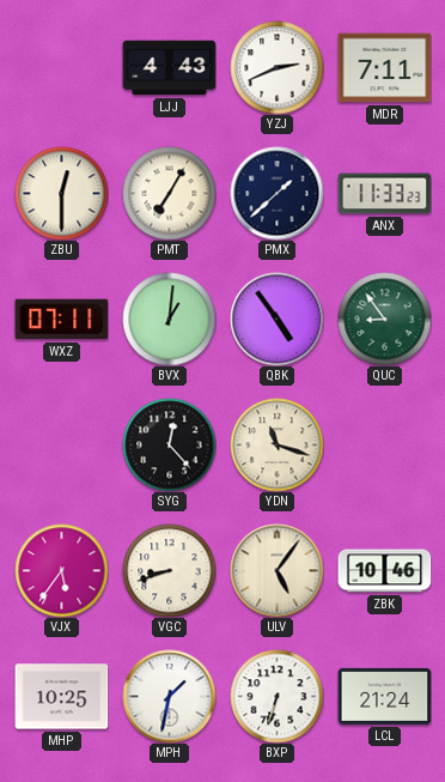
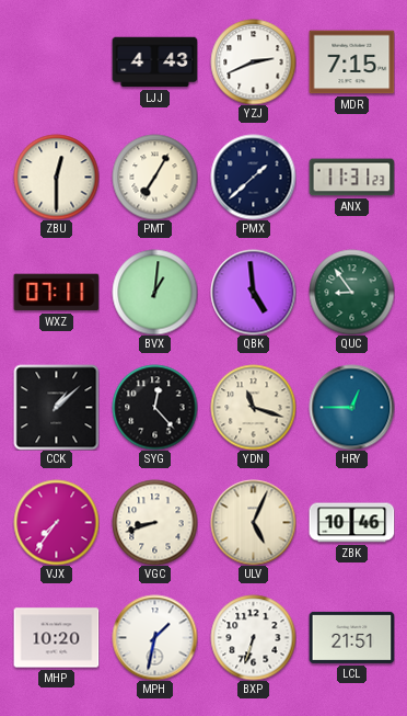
MDR: 7:11 -> 7:15
ANX: 11:33 -> 11:31
QBK: 4:54 -> 4:59
CCK: none -> 1:08
HRY: none -> 12:45
VJX: 5:36 -> 7:36
ULV: 5:06 -> 5:04
MHP: 10:25 -> 10:20
LCL: 21:24 -> 21:51
